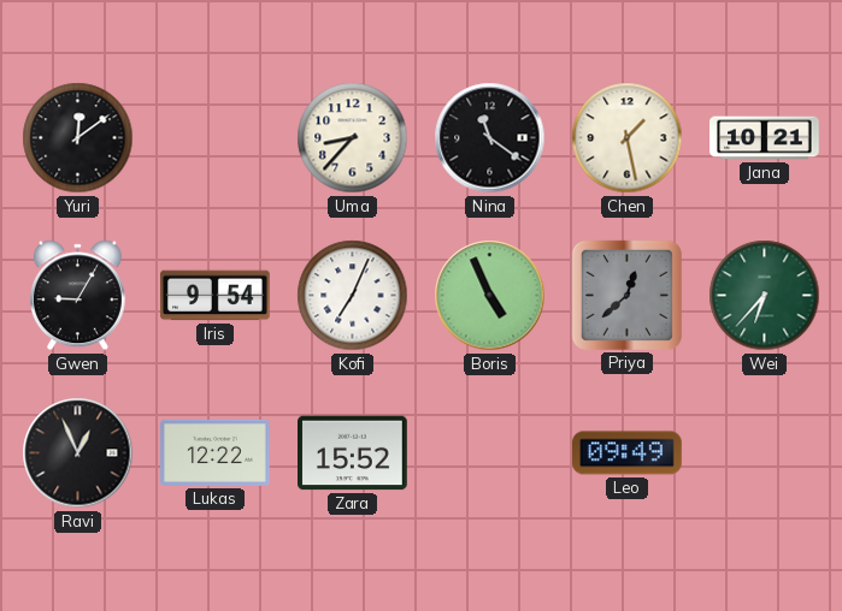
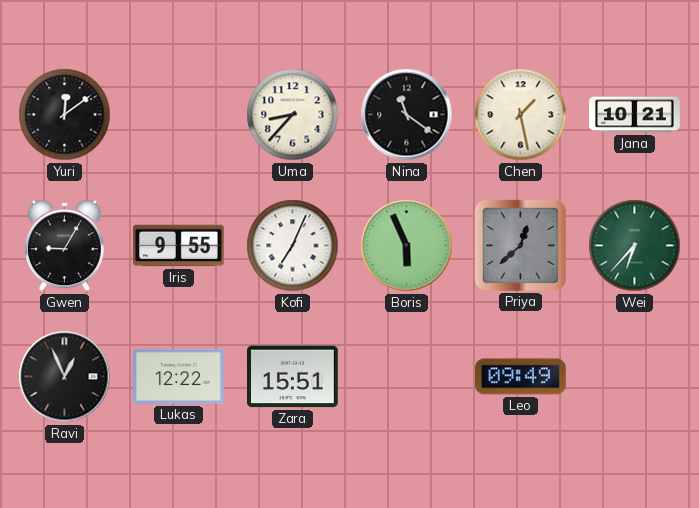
Iris: 9:54 -> 9:55
Boris: 4:56 -> 5:56
Zara: 15:52 -> 15:51
